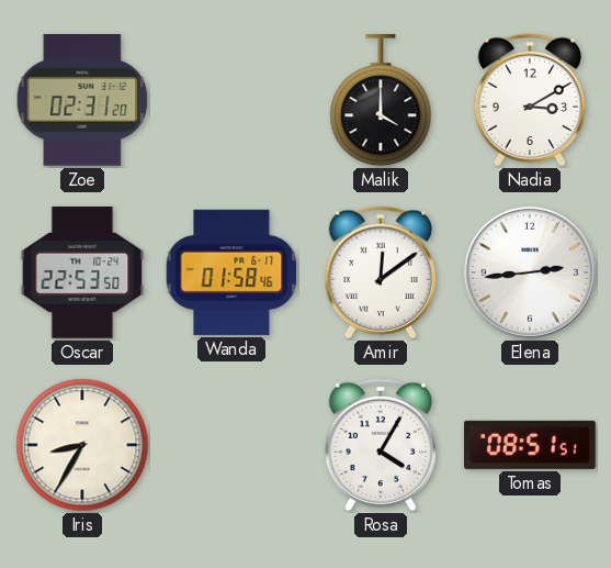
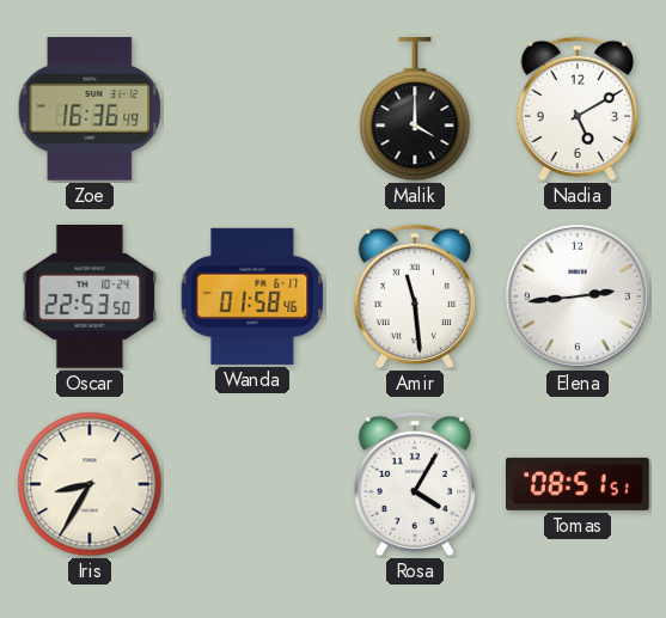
Zoe: 02:31 -> 16:36
Nadia: 3:10 -> 5:10
Amir: 12:09 -> 11:29
